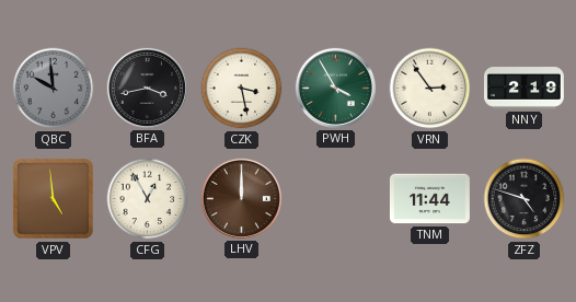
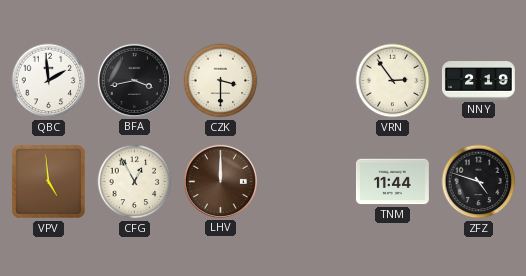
QBC: 9:59 -> 1:59
QBC dial: grey -> white
CZK: 3:28 -> 3:30
PWH: 3:55 -> none
